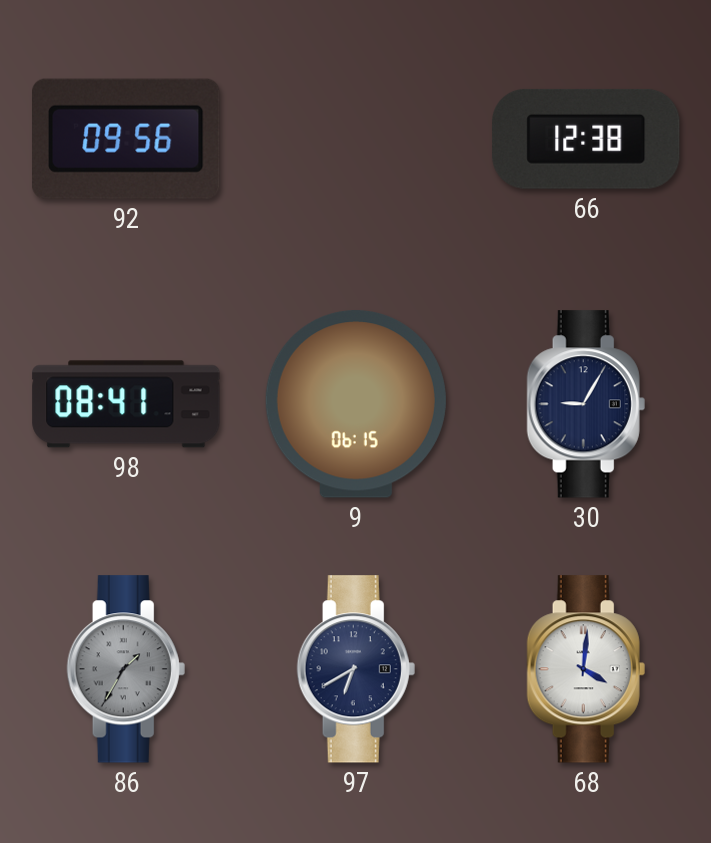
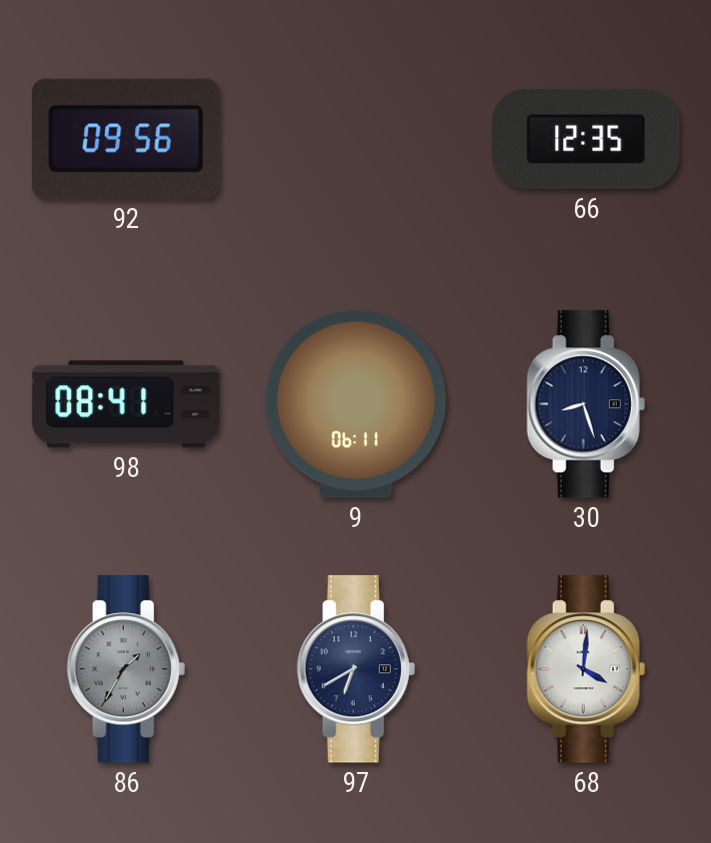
66: 12:38 -> 12:35
9: 06:15 -> 06:11
30: 9:05 -> 8:27
